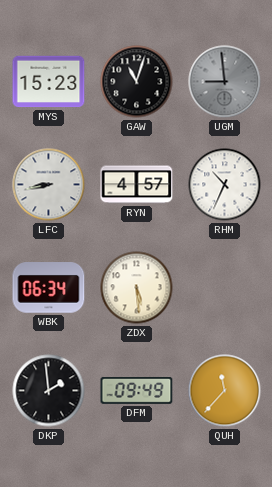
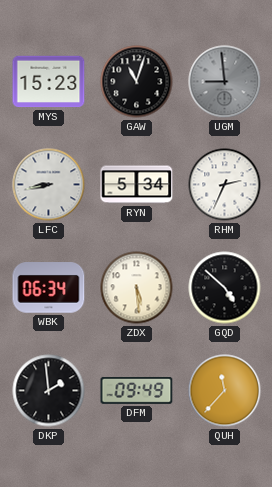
RYN: 4:57 -> 5:34
RHM: 10:34 -> 2:34
GQD: none -> 4:52
